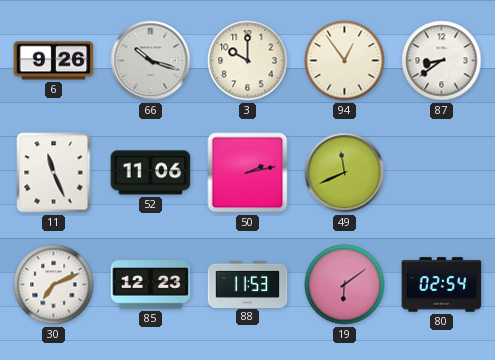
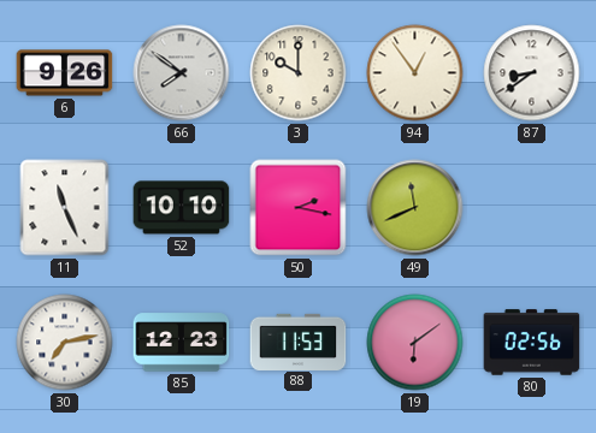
66: 10:18 -> 7:51
52: 11:06 -> 10:10
50: 2:13 -> 2:17
30: 7:11 -> 7:13
80: 02:54 -> 02:56
